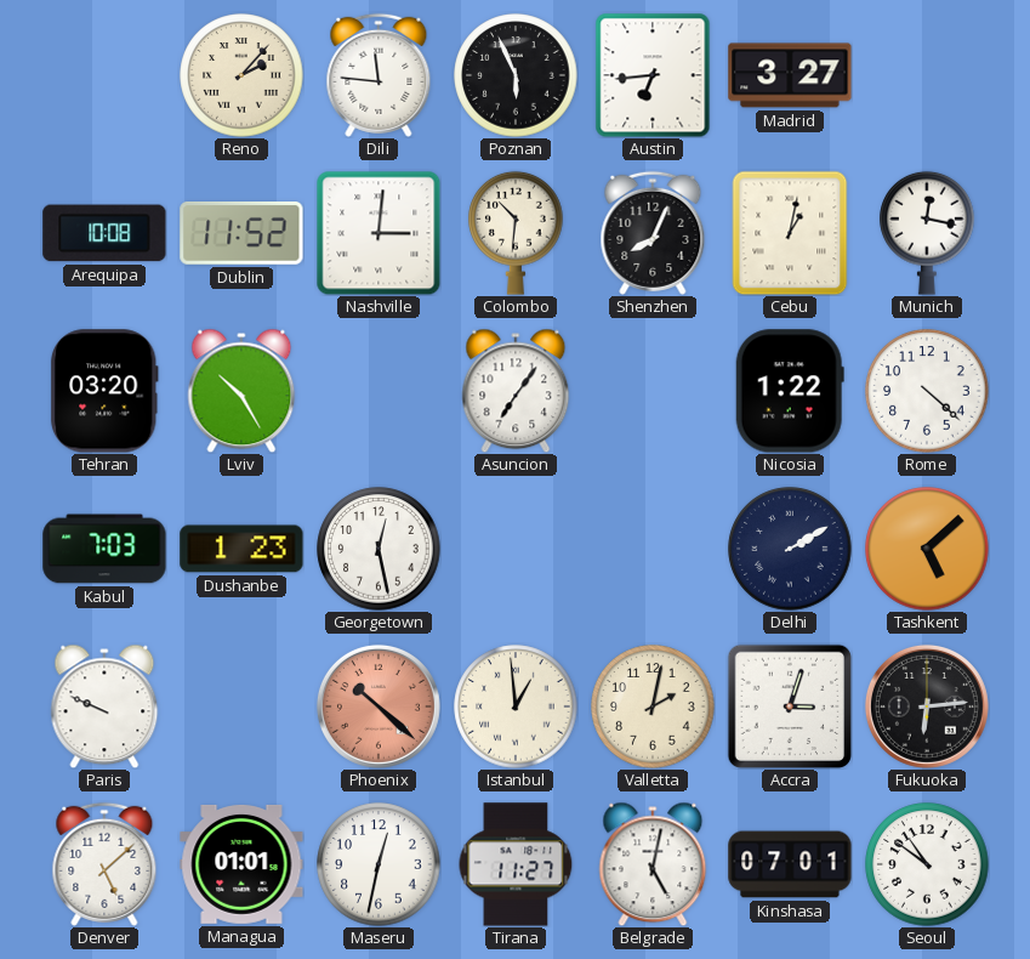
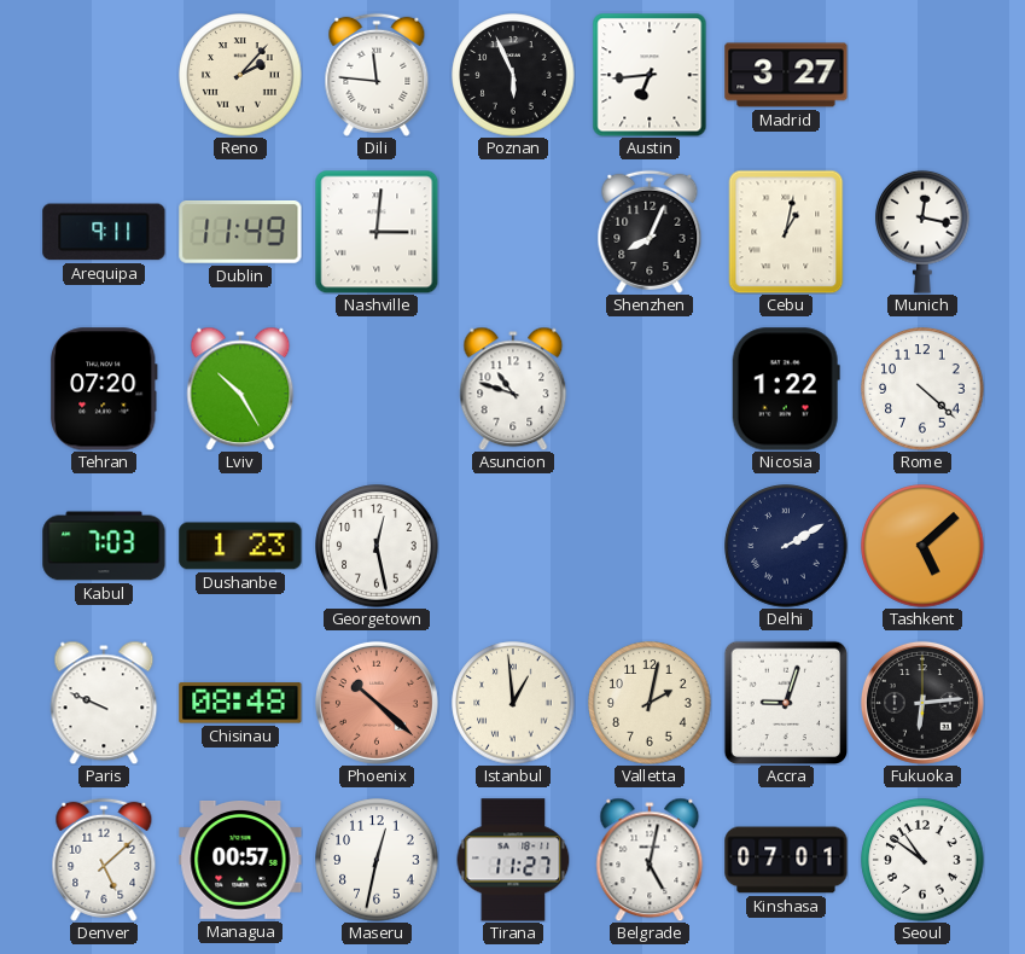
Arequipa: 10:08 -> 9:11
Dublin: 11:52 -> 11:49
Colombo: 10:31 -> none
Tehran: 03:20 -> 07:20
Asuncion: 7:06 -> 10:48
Chisinau: none -> 08:48
Accra: 3:03 -> 9:03
Managua: 01:01 -> 00:57
